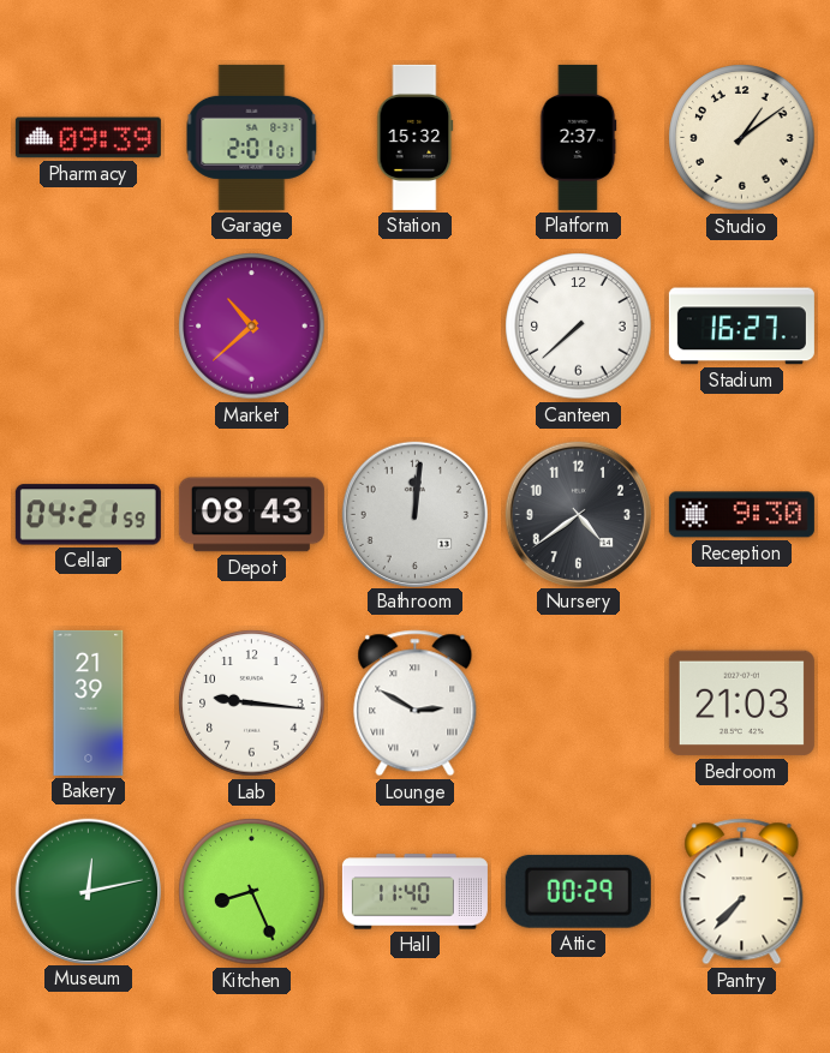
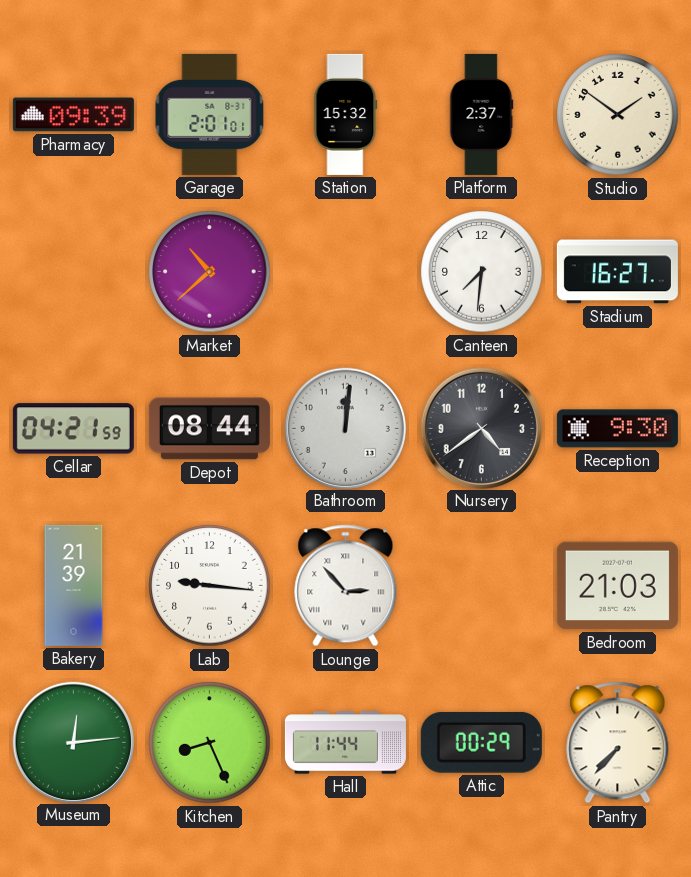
Studio: 1:09 -> 1:51
Canteen: 7:38 -> 7:31
Depot: 08:43 -> 08:44
Lounge: 2:50 -> 2:53
Museum: 12:13 -> 12:14
Hall: 11:40 -> 11:44
